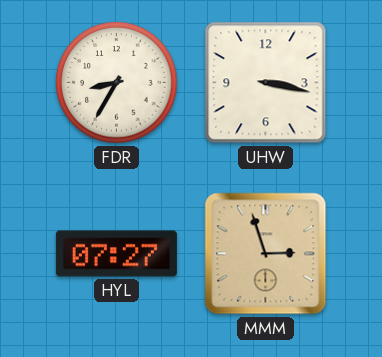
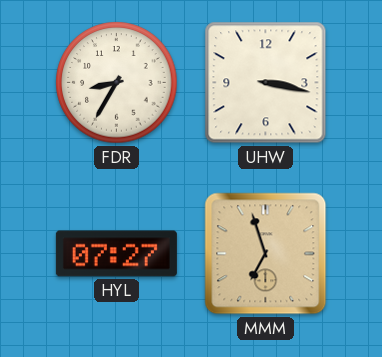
MMM: 2:57 -> 6:57
